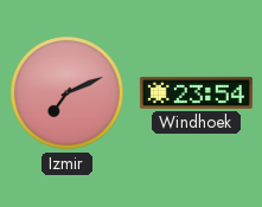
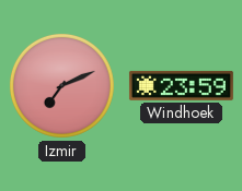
Windhoek: 23:54 -> 23:59
